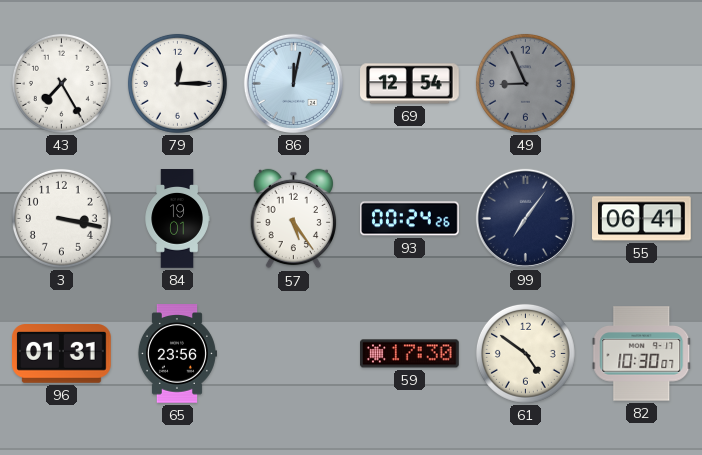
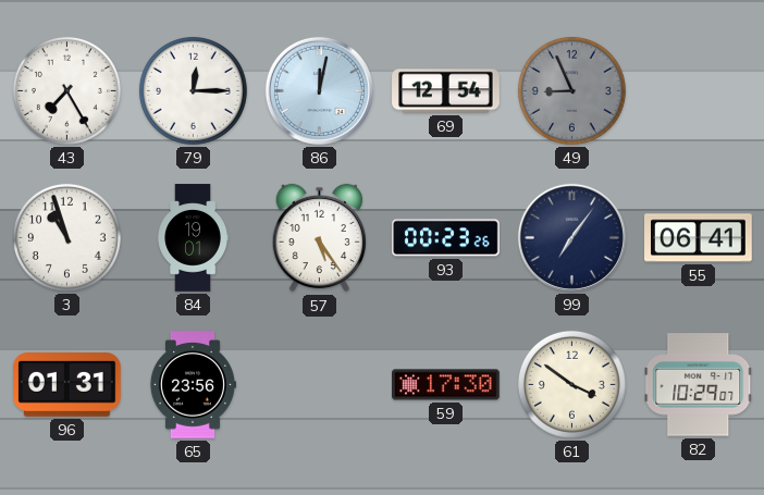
3: 3:17 -> 10:57
93: 00:24 -> 00:23
61: 4:51 -> 3:51
82: 10:30 -> 10:29
